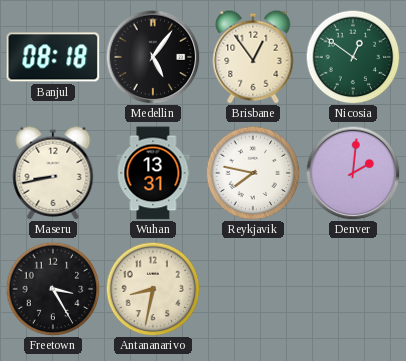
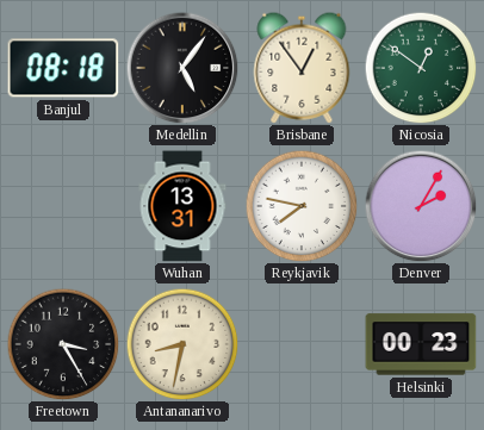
Maseru: 8:43 -> none
Denver: 2:01 -> 2:05
Helsinki: none -> 00:23
